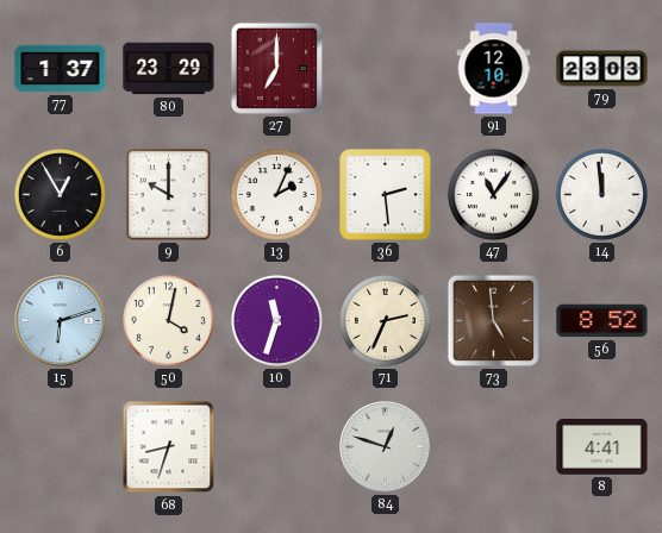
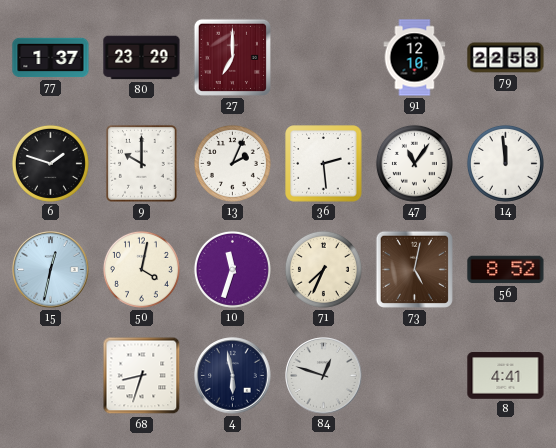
79: 23:03 -> 22:53
6: 12:55 -> 1:48
15: 6:12 -> 12:32
71: 2:34 -> 7:34
73: 4:59 -> 5:02
4: none -> 5:58
